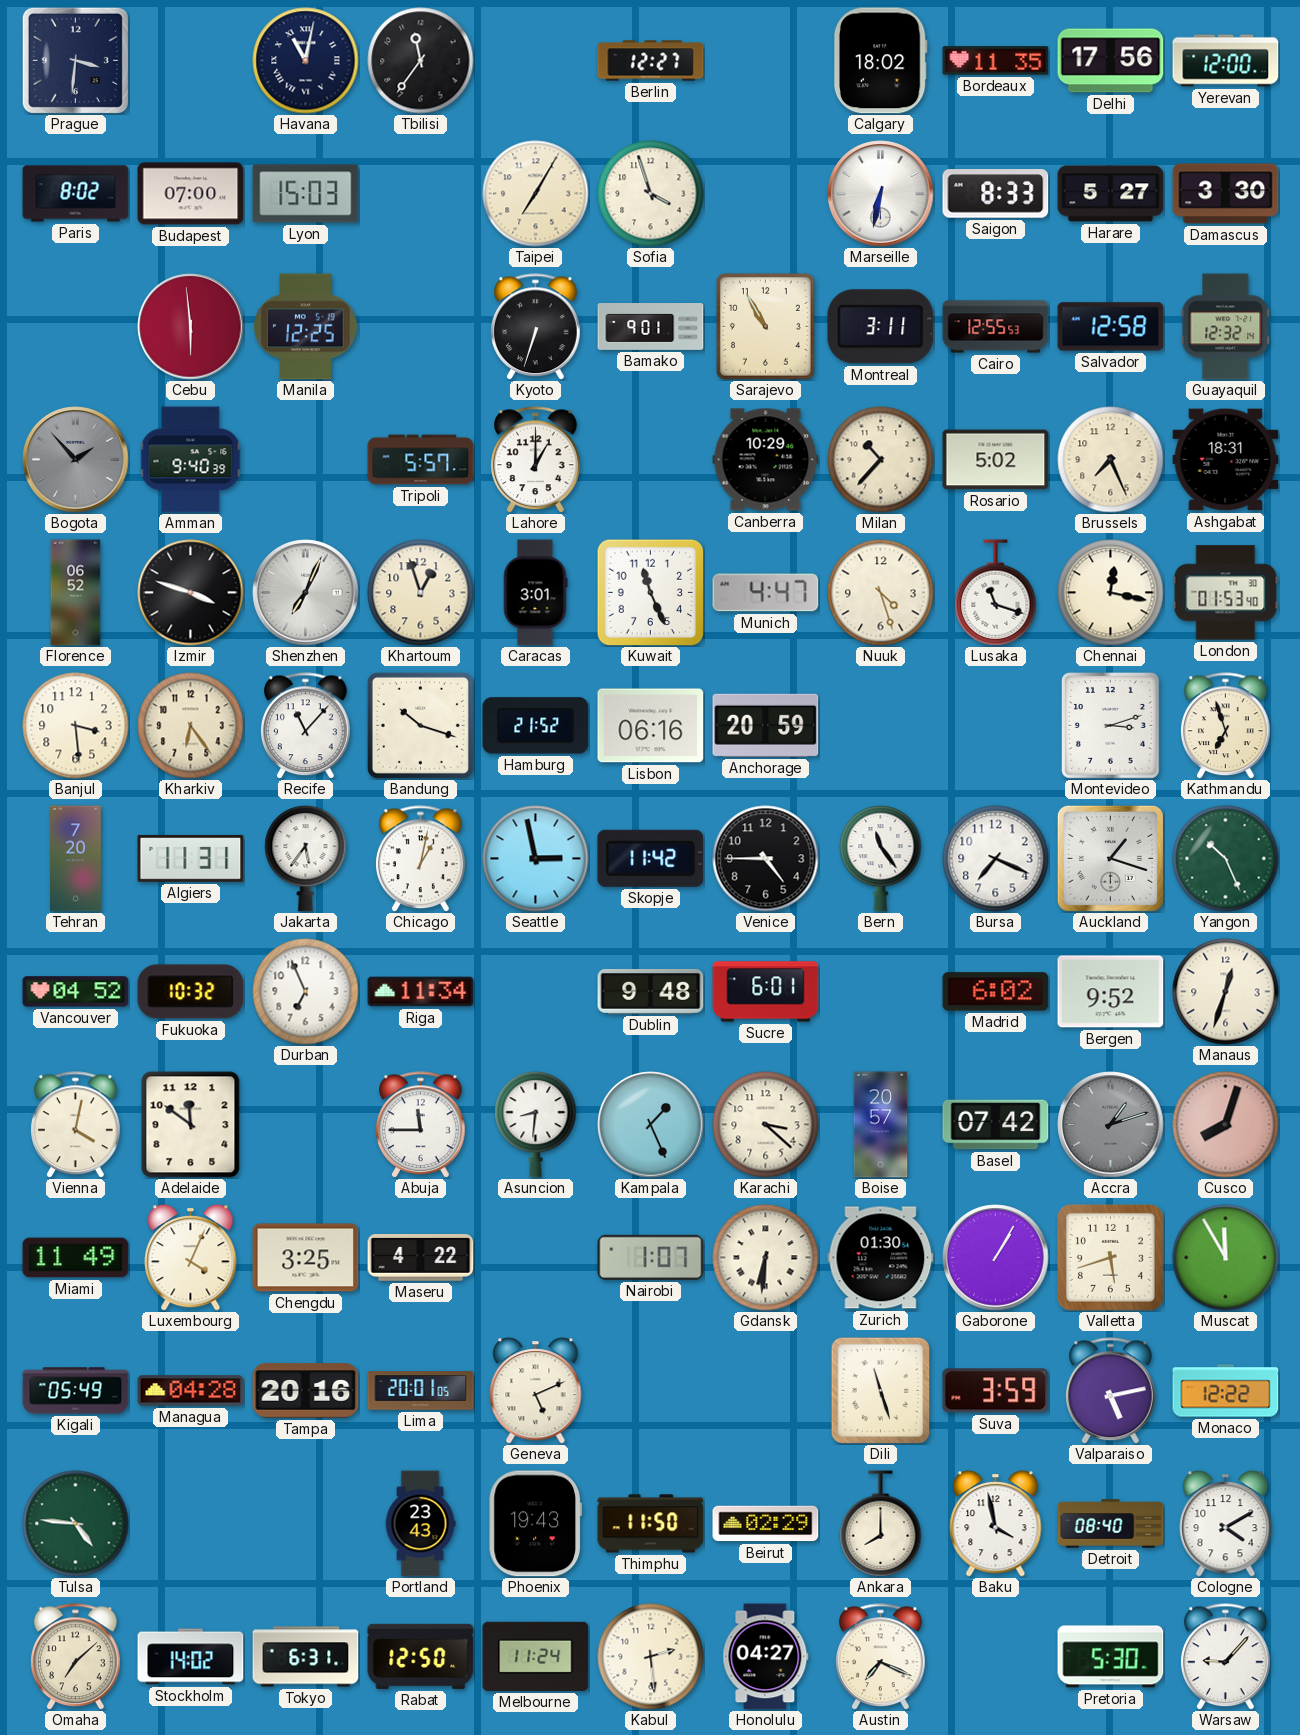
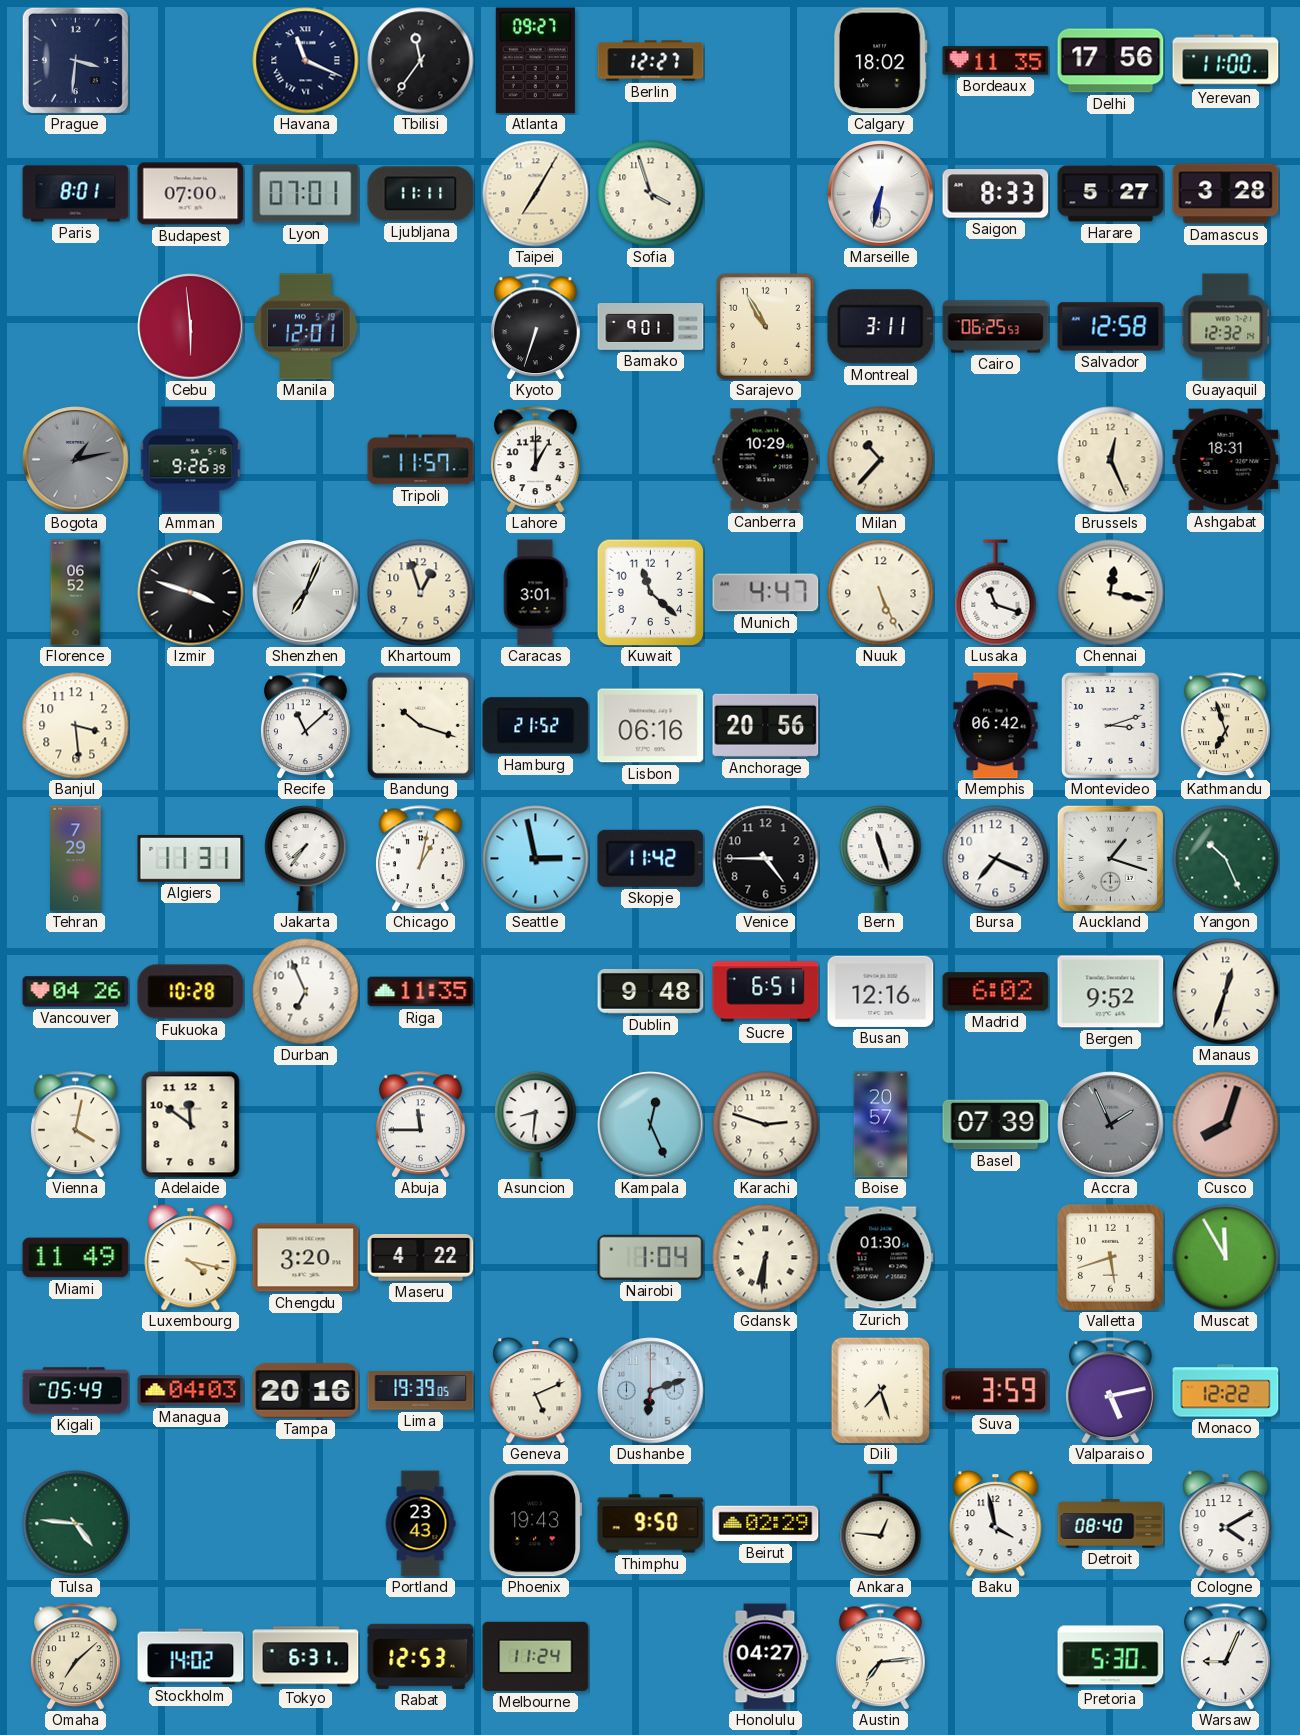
Havana: 11:02 -> 11:19
Atlanta: none -> 09:27
Yerevan: 12:00 -> 11:00
Paris: 8:02 -> 8:01
Lyon: 15:03 -> 07:01
Ljubljana: none -> 11:11
Damascus: 3:30 -> 3:28
Manila: 12:25 -> 12:01
Cairo: 12:55 -> 06:25
Bogota: 1:53 -> 1:13
Amman: 9:40 -> 9:26
Tripoli: 5:57 -> 11:57
Rosario: 5:02 -> none
Brussels: 7:26 -> 12:26
Kuwait: 11:26 -> 11:22
Nuuk: 4:27 -> 5:26
London: 01:53 -> none
Kharkiv: 6:24 -> none
Recife: 11:07 -> 11:08
Anchorage: 20:59 -> 20:56
Memphis: none -> 06:42
Tehran: 7:20 -> 7:29
Jakarta: 5:36 -> 7:36
Bern: 11:24 -> 11:27
Vancouver: 04:52 -> 04:26
Fukuoka: 10:32 -> 10:28
Riga: 11:34 -> 11:35
Sucre: 6:01 -> 6:51
Busan: none -> 12:16
Kampala: 1:26 -> 12:26
Karachi: 3:22 -> 2:48
Basel: 07:42 -> 07:39
Accra: 1:12 -> 1:56
Luxembourg: 4:04 -> 4:17
Chengdu: 3:25 -> 3:20
Nairobi: 1:07 -> 1:04
Gaborone: 1:05 -> none
Managua: 04:28 -> 04:03
Lima: 20:01 -> 19:39
Dushanbe: none -> 6:12
Dili: 11:27 -> 7:27
Thimphu: 11:50 -> 9:50
Ankara: 8:00 -> 12:46
Rabat: 12:50 -> 12:53
Kabul: 2:29 -> none
Austin: 7:19 -> 7:14
Warsaw: 9:07 -> 9:04
